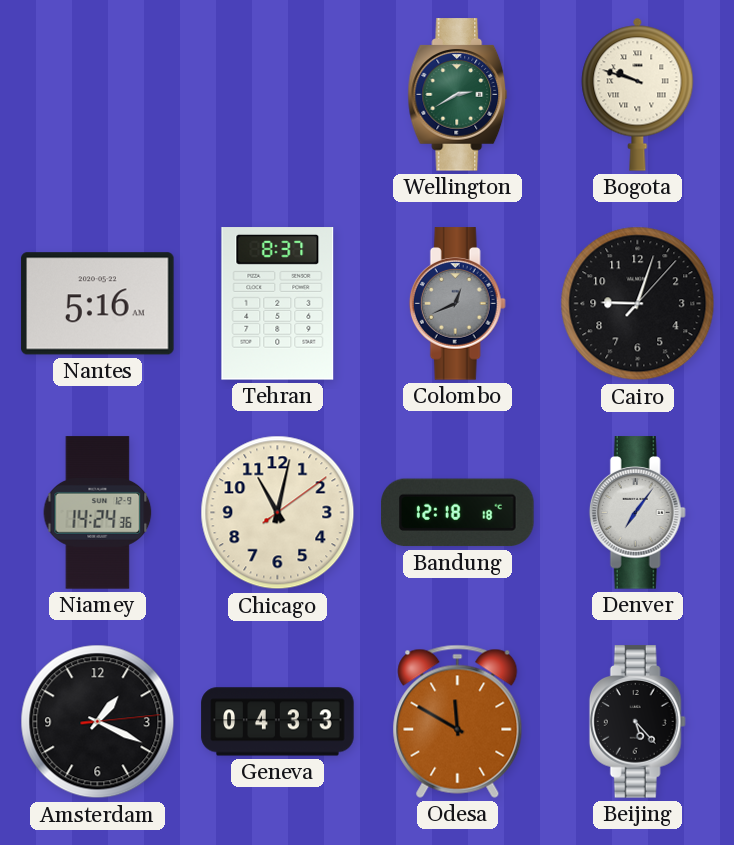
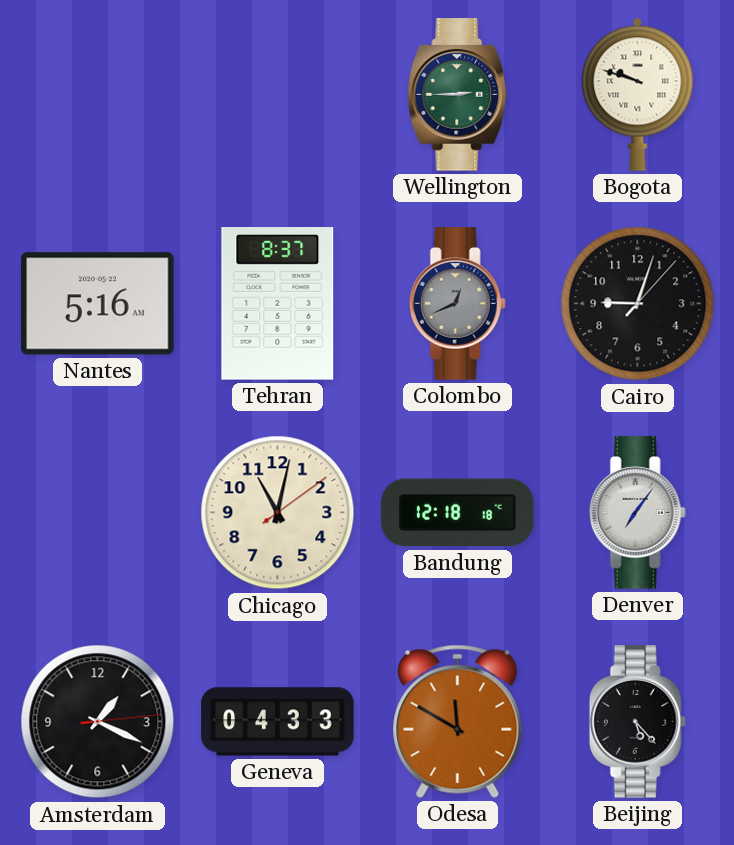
Wellington: 2:40 -> 2:45
Niamey: 14:24 -> none
